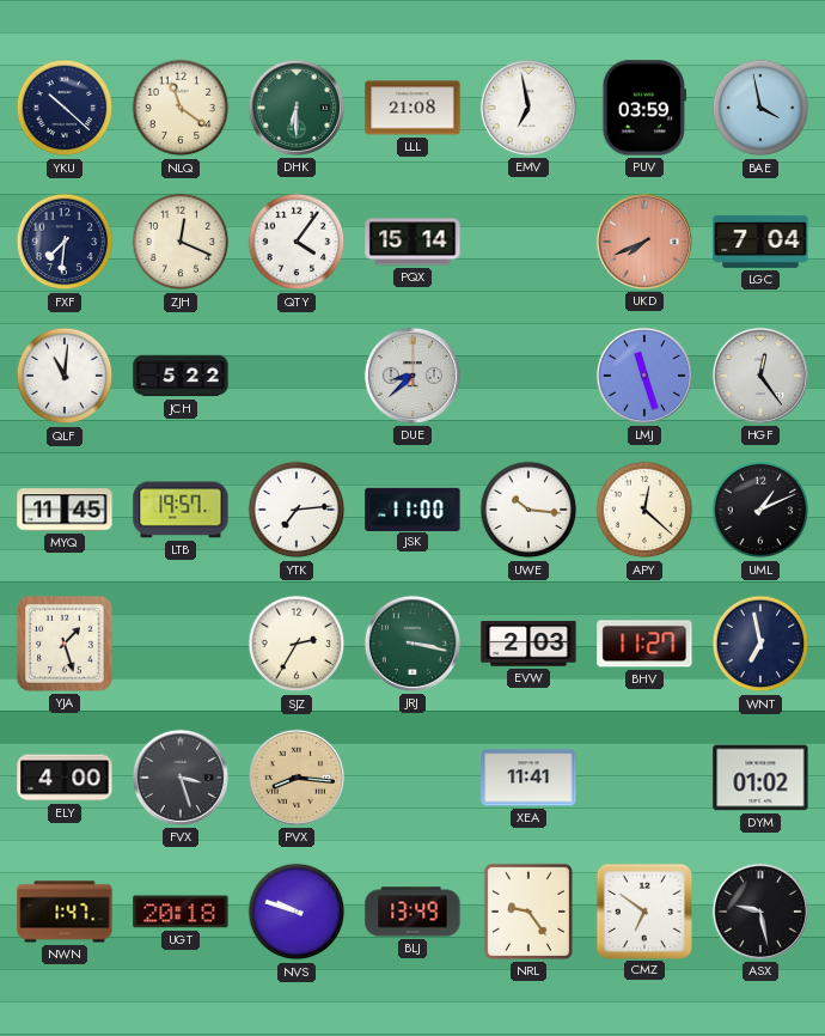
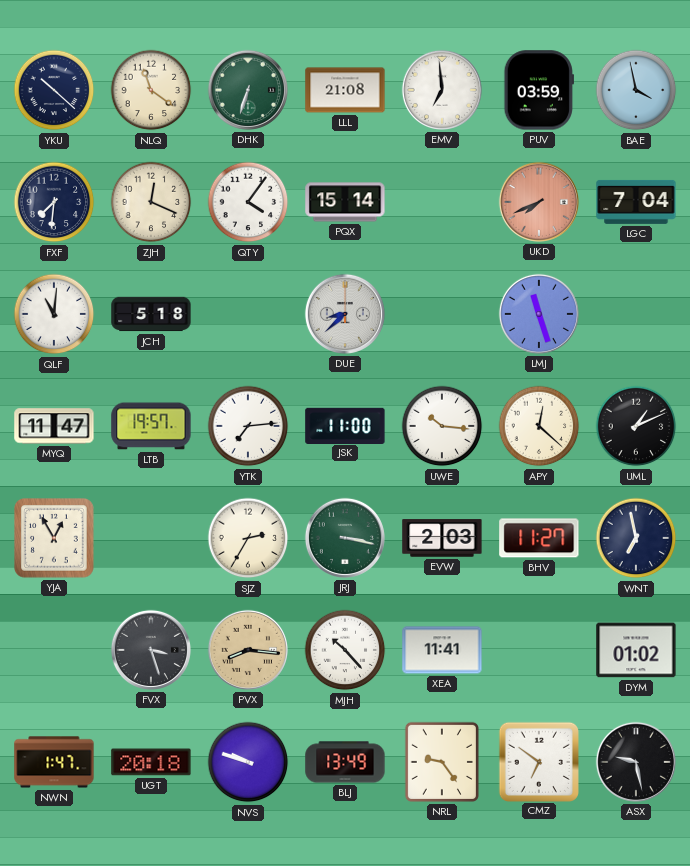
DHK: 6:30 -> 6:33
EMV: 6:58 -> 6:59
JCH: 5:22 -> 5:18
HGF: 12:24 -> none
MYQ: 11:45 -> 11:47
YJA: 1:27 -> 12:55
ELY: 4:00 -> none
MJH: none -> 10:23
